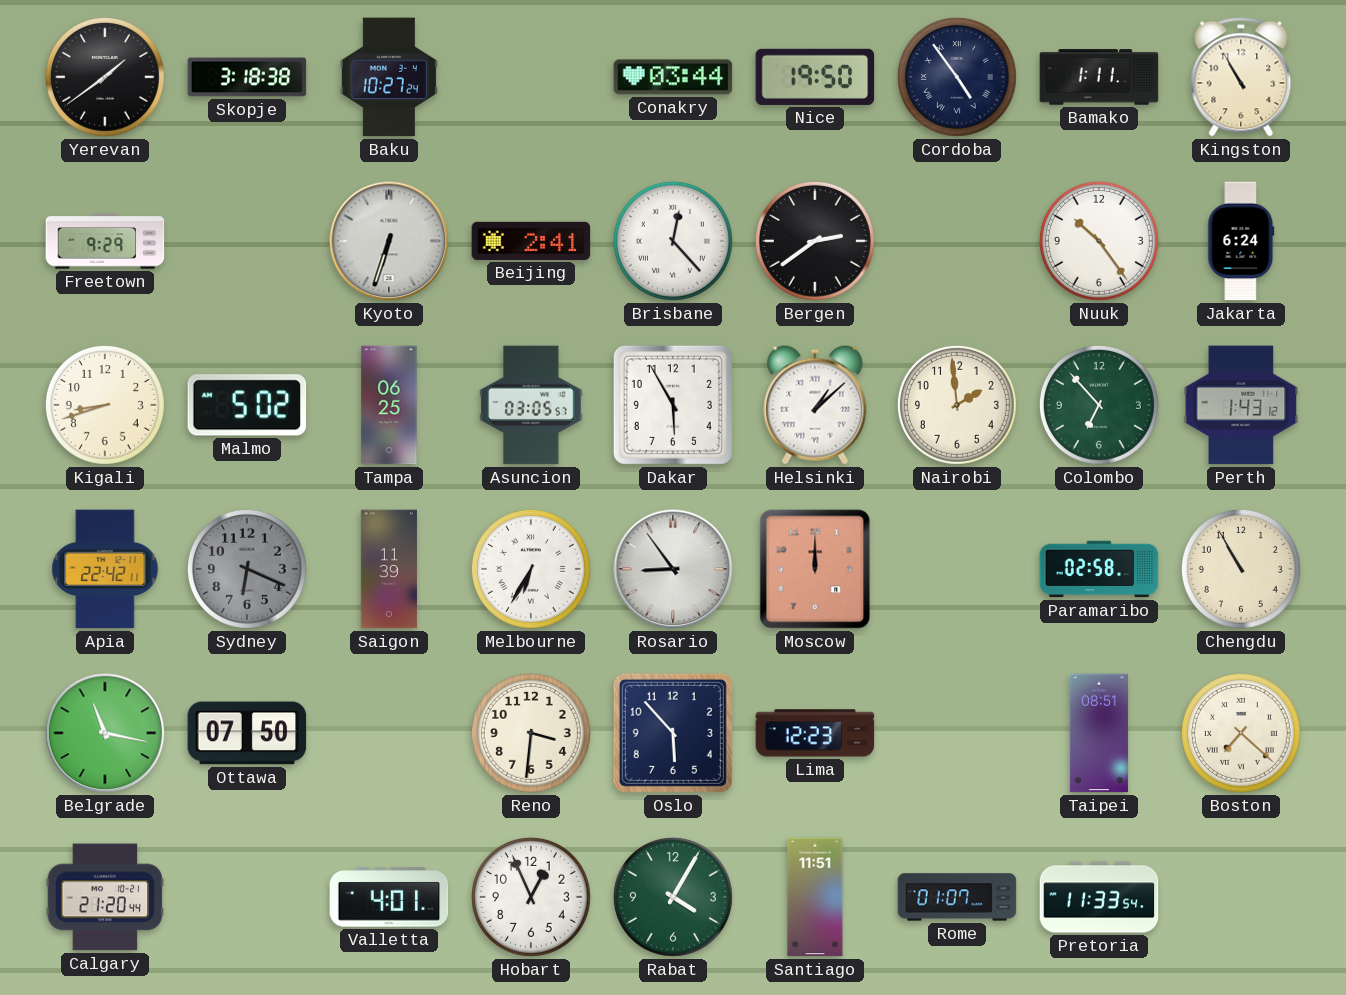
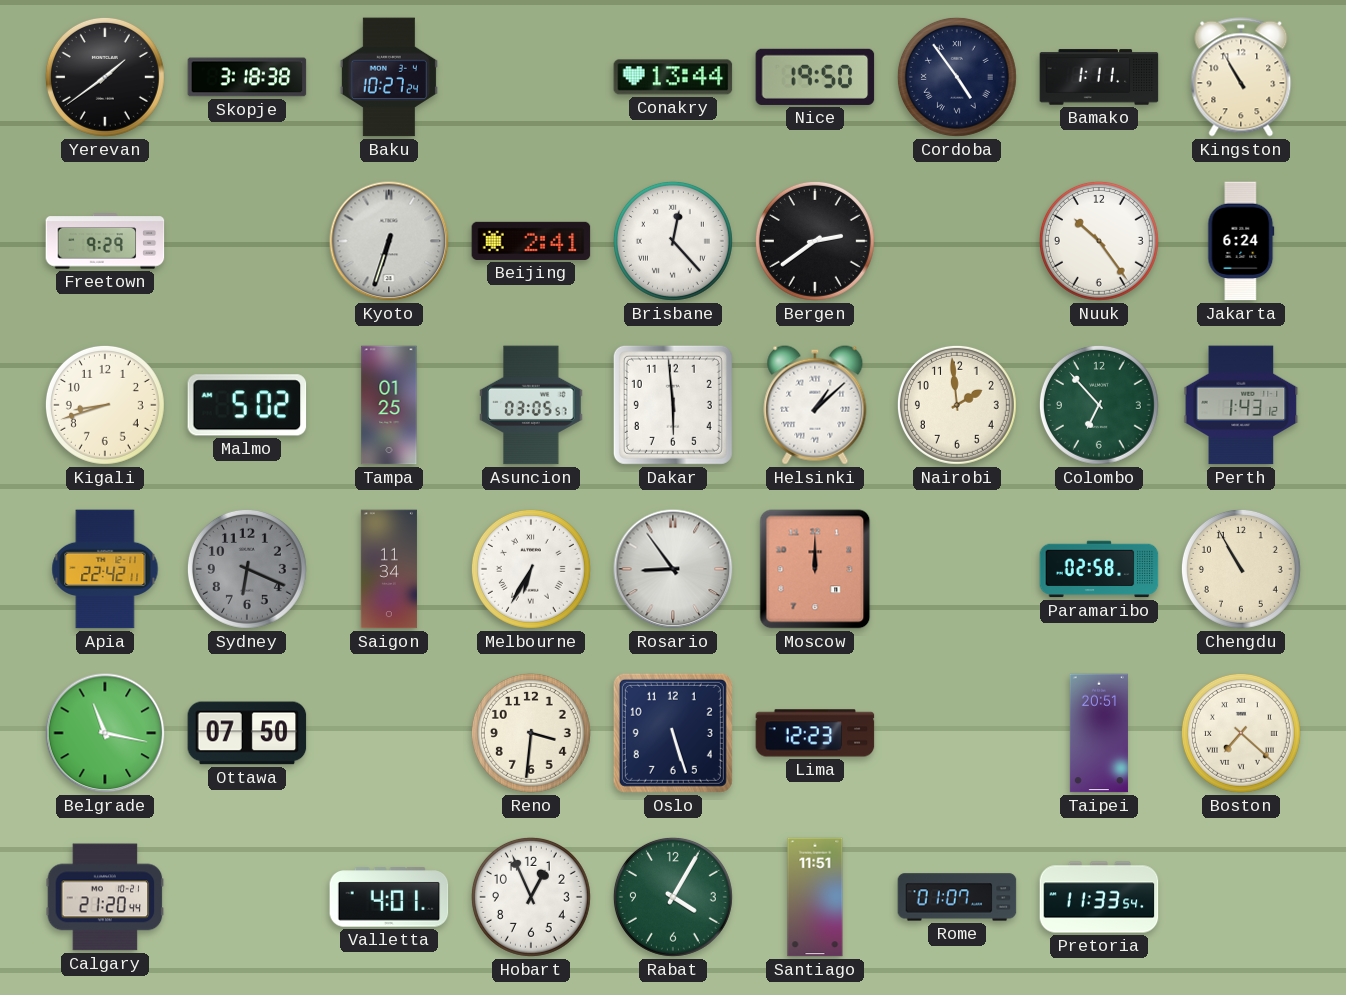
Conakry: 03:44 -> 13:44
Tampa: 06:25 -> 01:25
Dakar: 5:55 -> 5:59
Saigon: 11:39 -> 11:34
Oslo: 5:53 -> 5:27
Taipei: 08:51 -> 20:51
